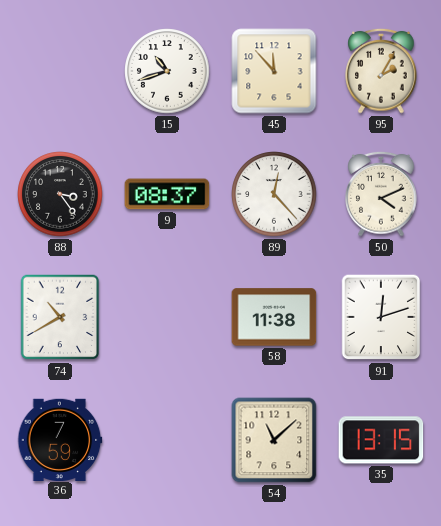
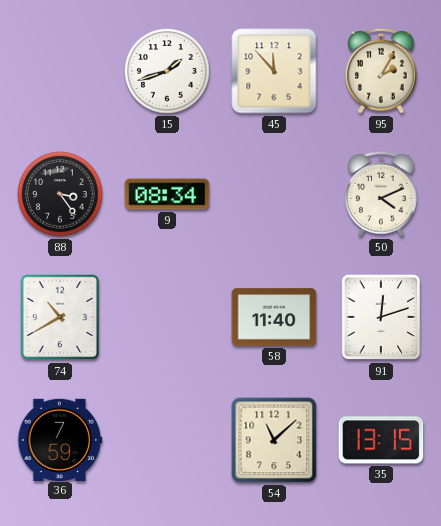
15: 10:42 -> 1:42
9: 08:37 -> 08:34
89: 12:23 -> none
58: 11:38 -> 11:40
